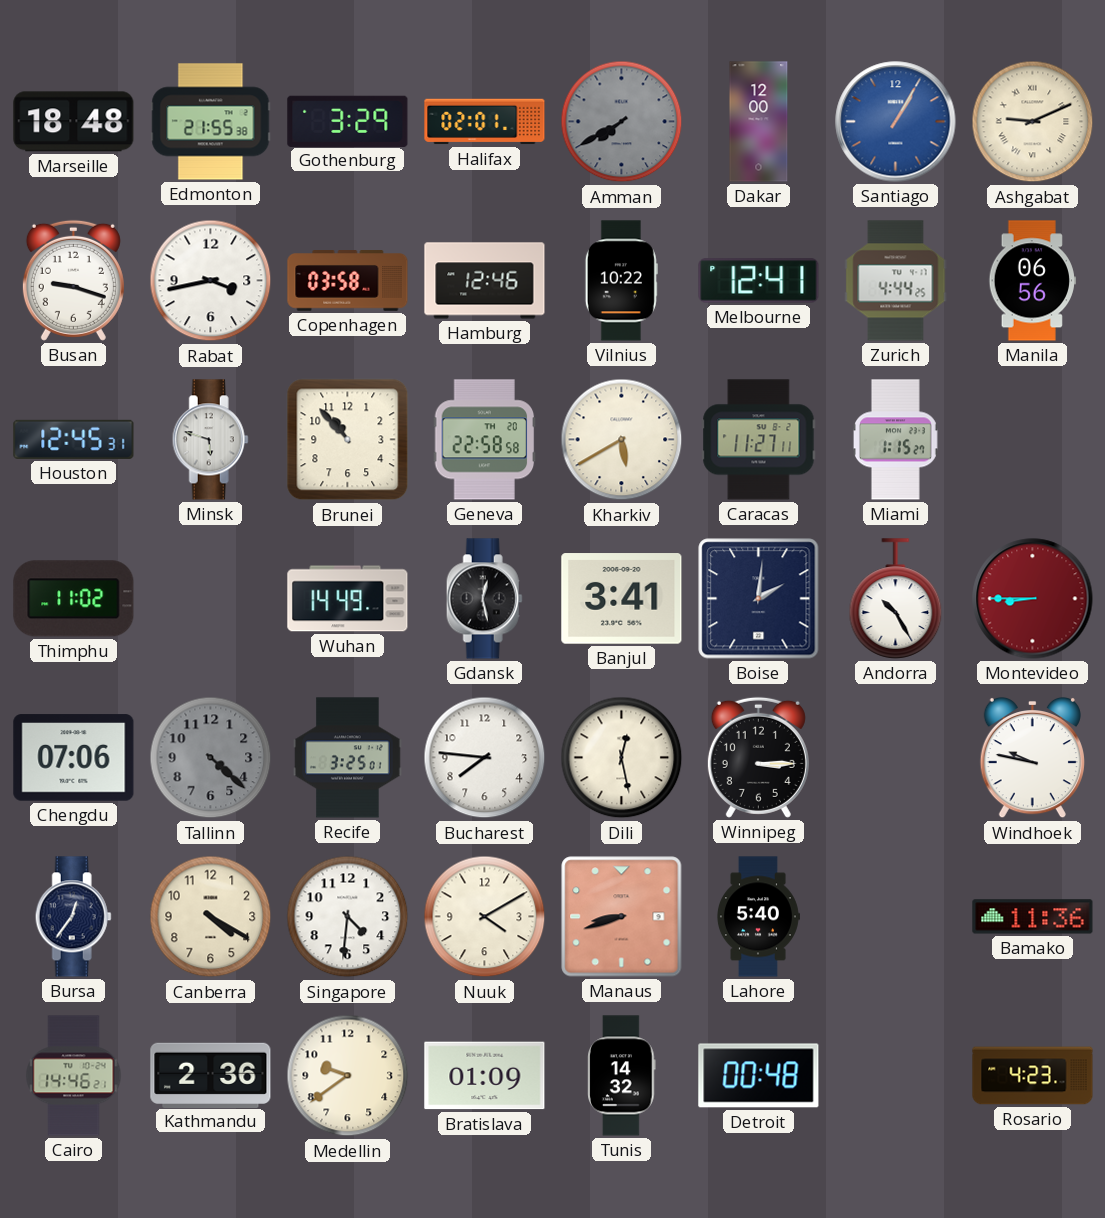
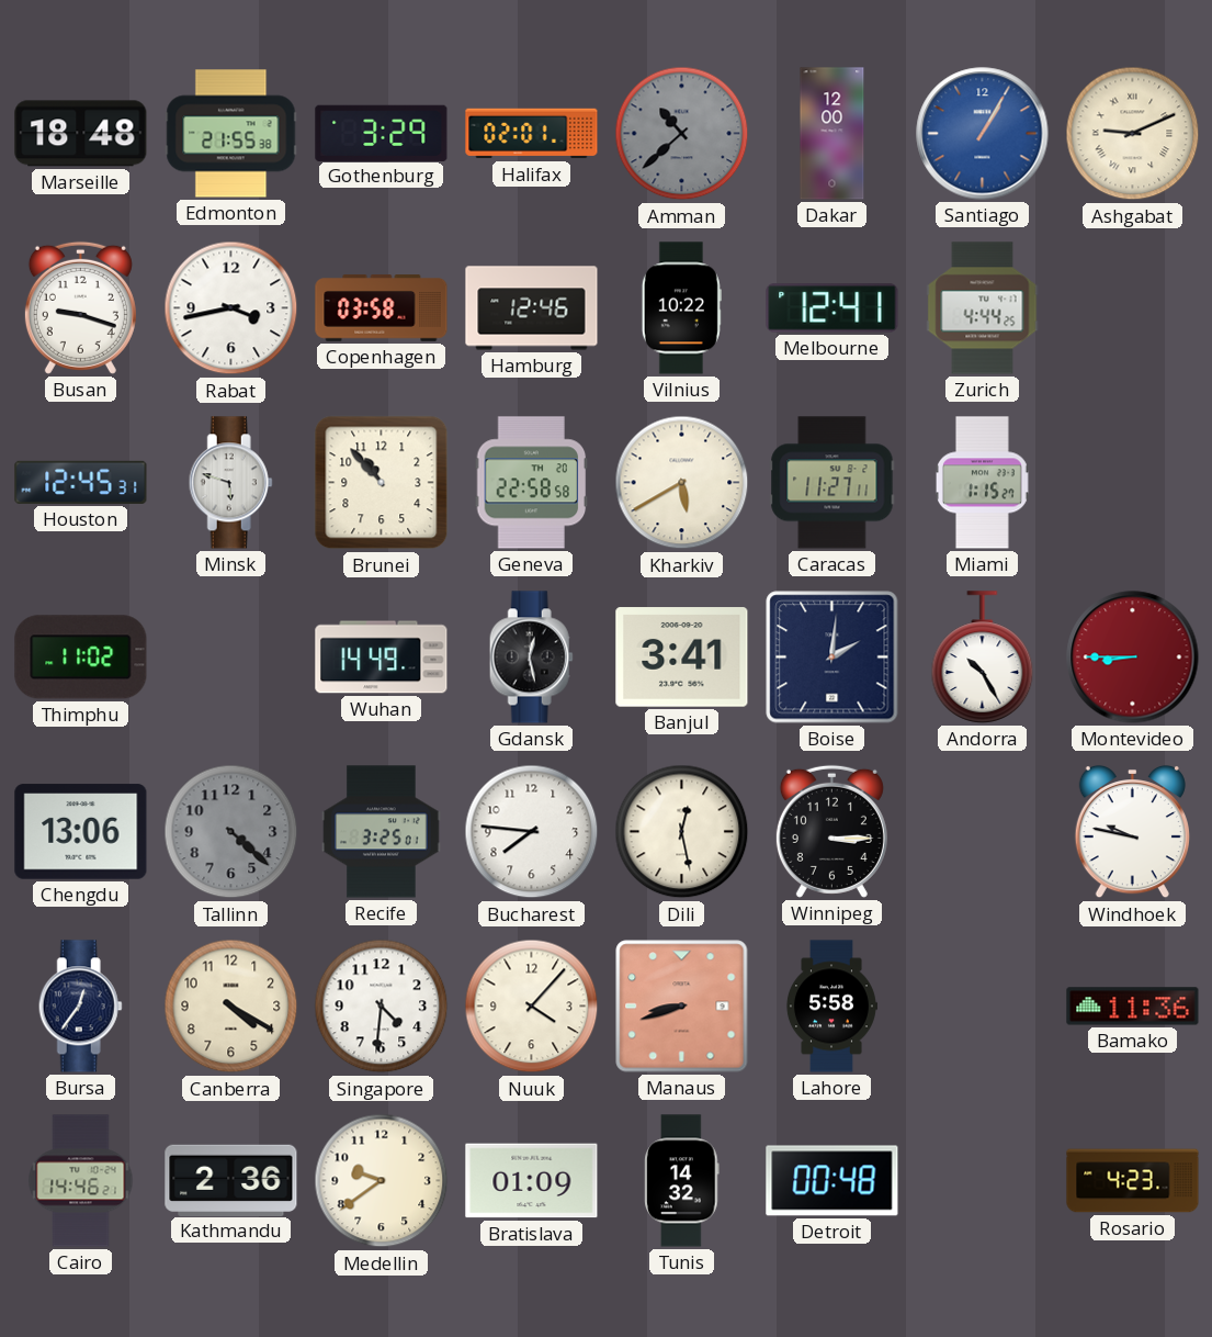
Amman: 7:40 -> 10:38
Manila: 06:56 -> none
Chengdu: 07:06 -> 13:06
Nuuk: 4:10 -> 4:07
Lahore: 5:40 -> 5:58
